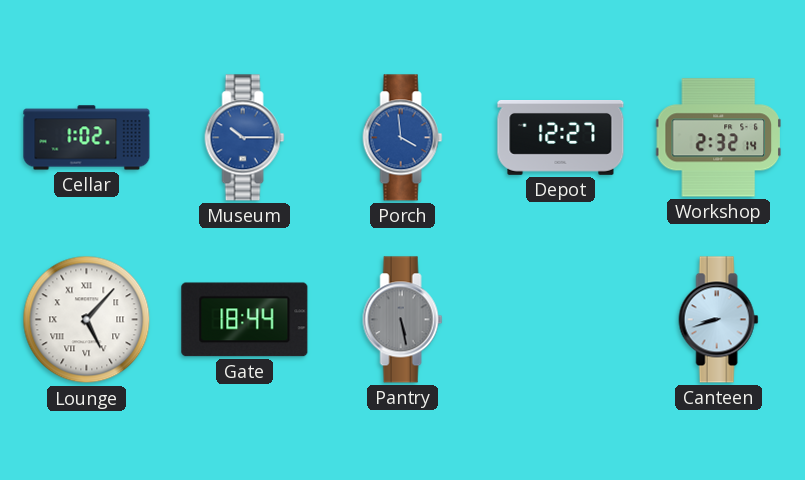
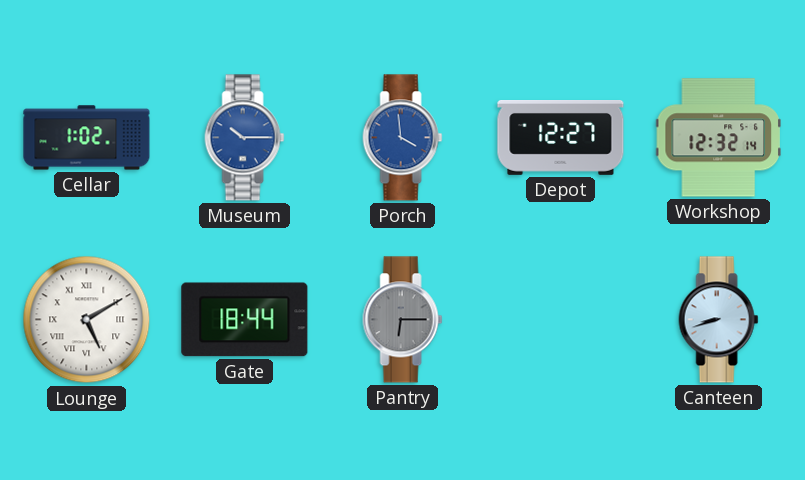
Workshop: 2:32 -> 12:32
Lounge: 5:07 -> 5:10
Pantry: 5:28 -> 6:15
